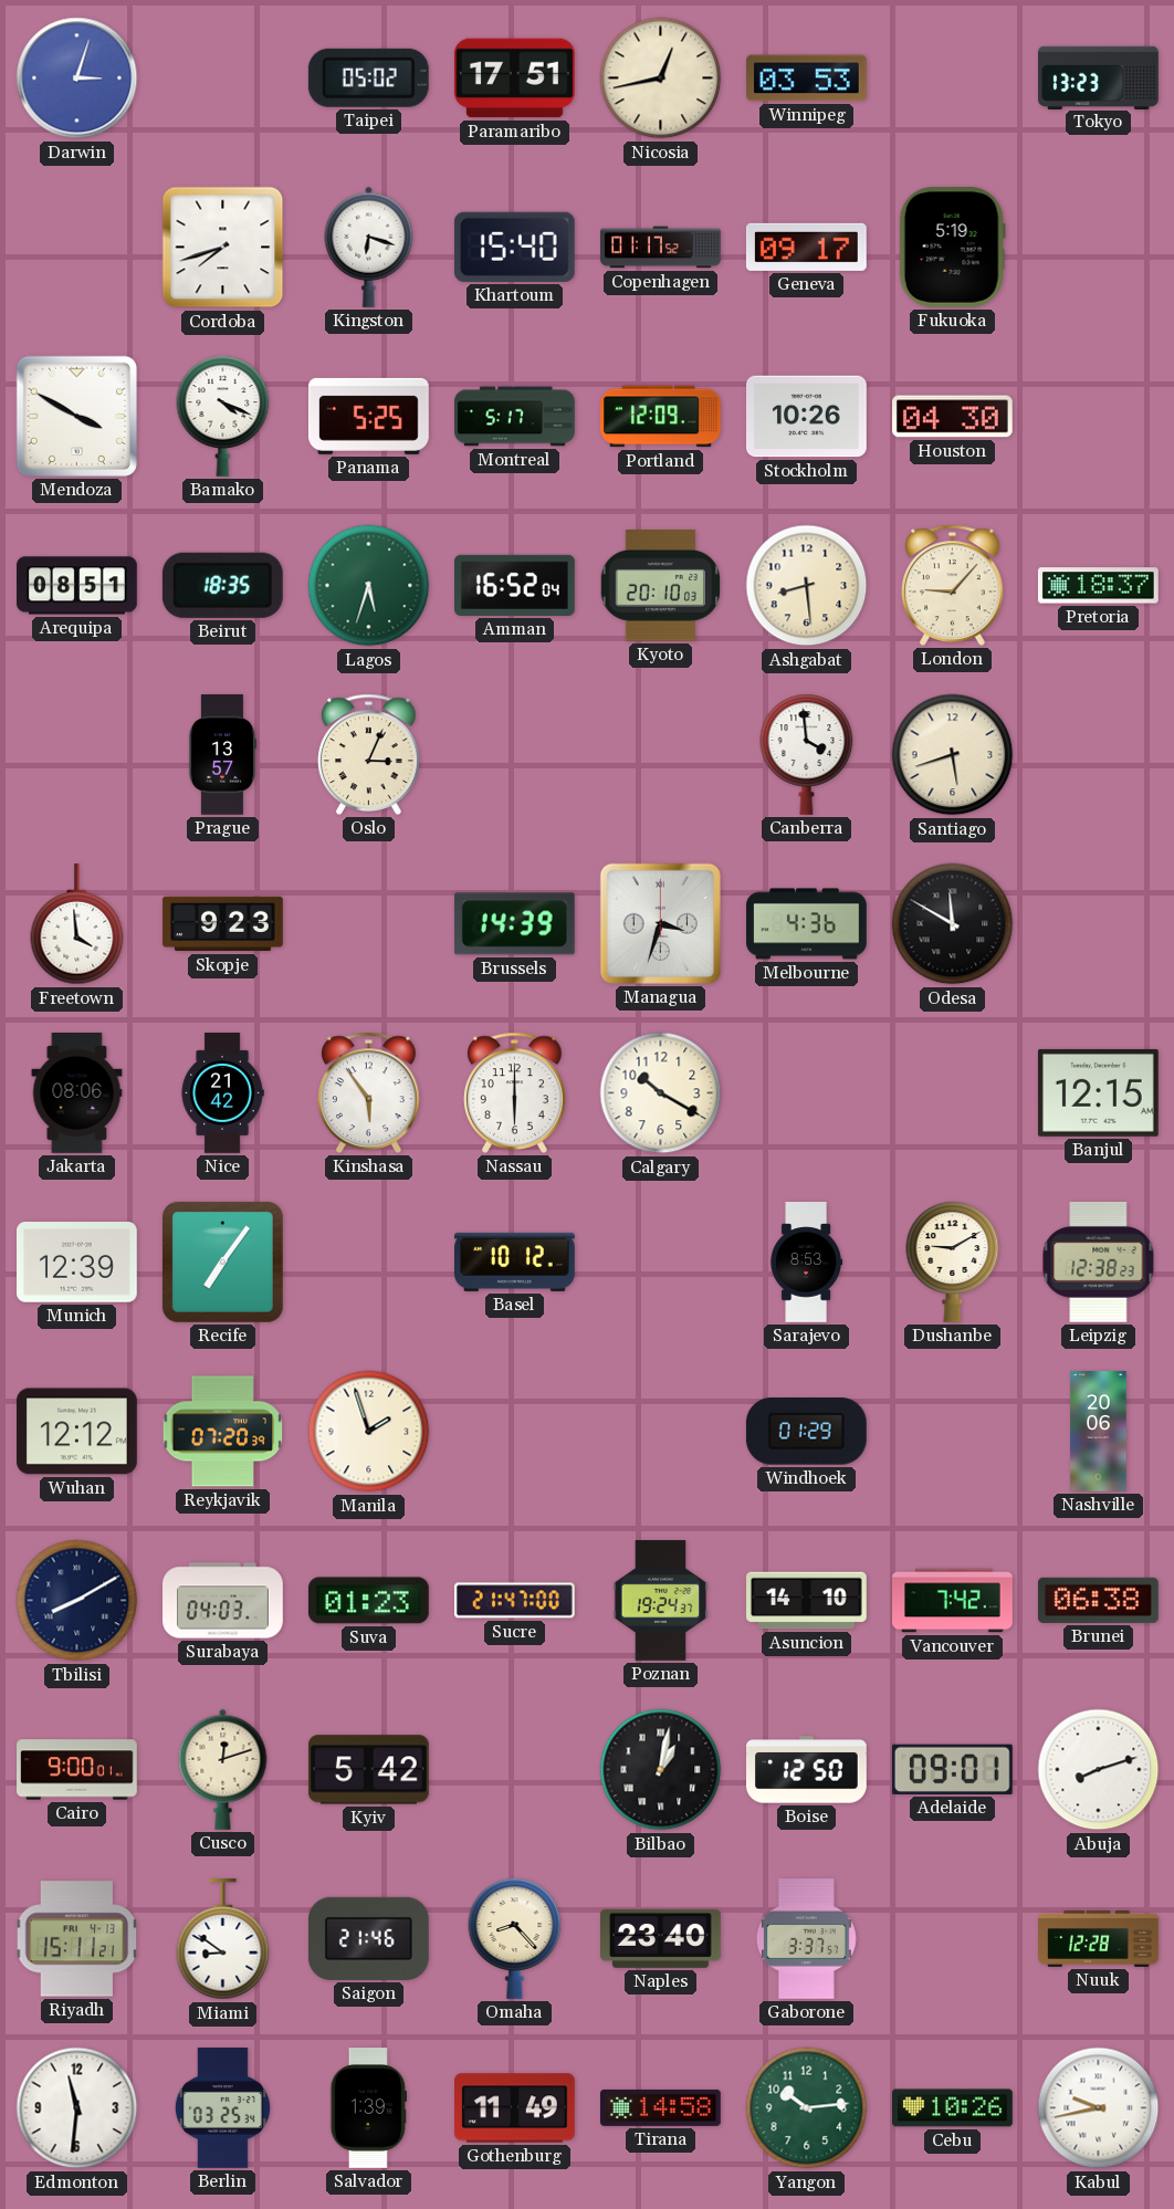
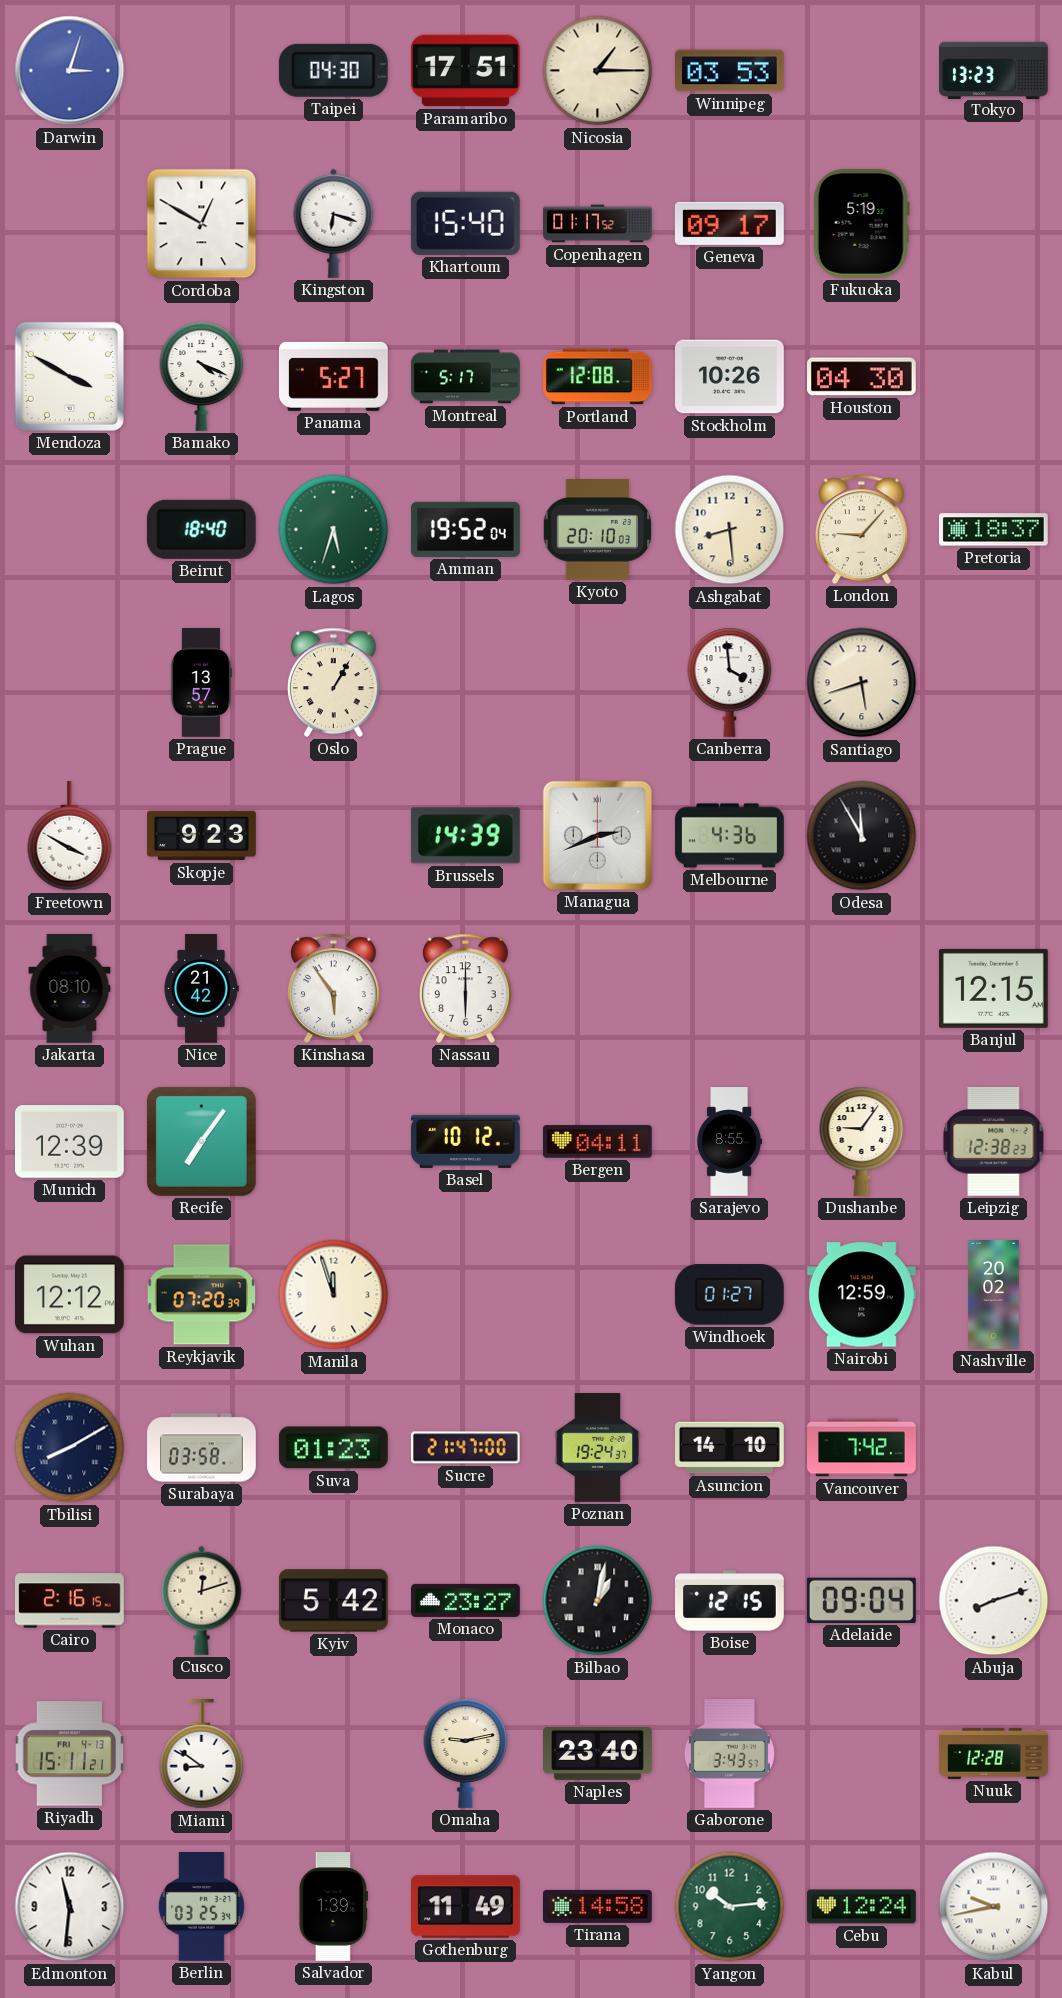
Taipei: 05:02 -> 04:30
Nicosia: 12:43 -> 1:15
Cordoba: 7:42 -> 12:50
Panama: 5:25 -> 5:27
Portland: 12:09 -> 12:08
Arequipa: 08:51 -> none
Beirut: 18:35 -> 18:40
Amman: 16:52 -> 19:52
Oslo: 3:04 -> 1:05
Freetown: 3:59 -> 3:50
Managua: 3:33 -> 2:41
Odesa: 11:50 -> 11:55
Jakarta: 08:06 -> 08:10
Calgary: 10:20 -> none
Bergen: none -> 04:11
Sarajevo: 8:53 -> 8:55
Dushanbe: 9:10 -> 9:06
Manila: 1:57 -> 11:57
Windhoek: 01:29 -> 01:27
Nairobi: none -> 12:59
Nashville: 20:06 -> 20:02
Surabaya: 04:03 -> 03:58
Brunei: 06:38 -> none
Cairo: 9:00 -> 2:16
Monaco: none -> 23:27
Boise: 12:50 -> 12:15
Adelaide: 09:01 -> 09:04
Saigon: 21:46 -> none
Omaha: 8:23 -> 9:13
Gaborone: 3:37 -> 3:43
Cebu: 10:26 -> 12:24
